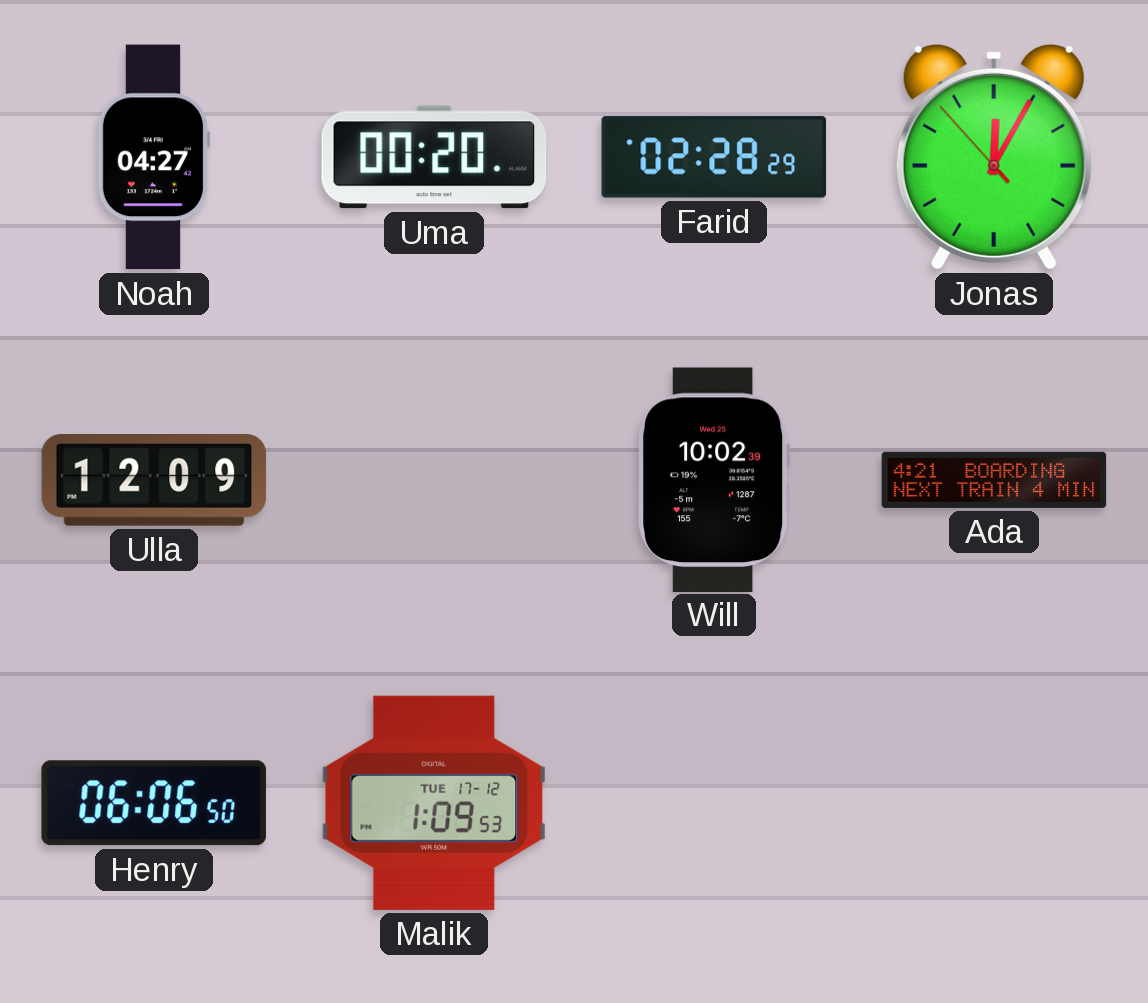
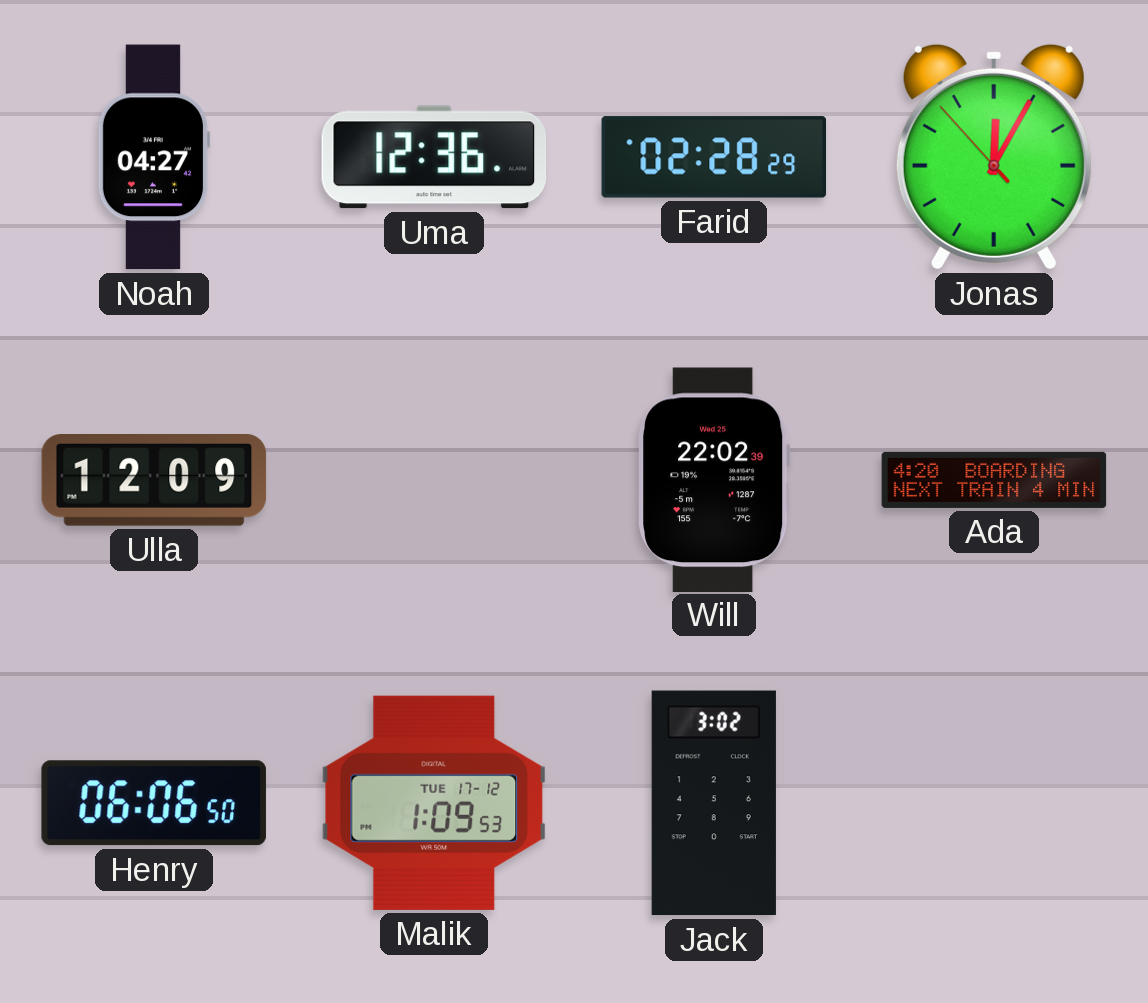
Uma: 00:20 -> 12:36
Will: 10:02 -> 22:02
Ada: 4:21 -> 4:20
Jack: none -> 3:02
